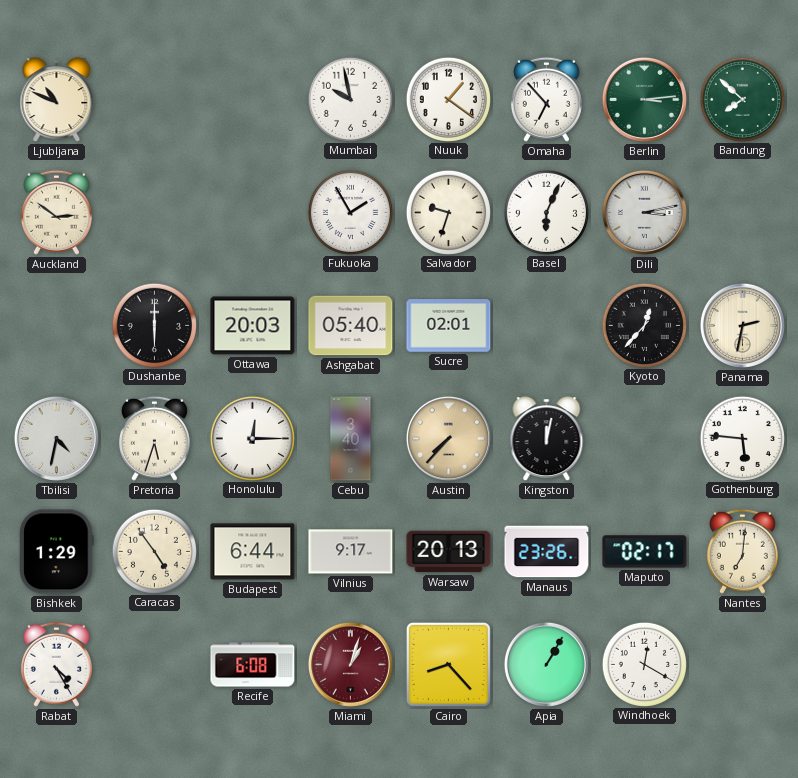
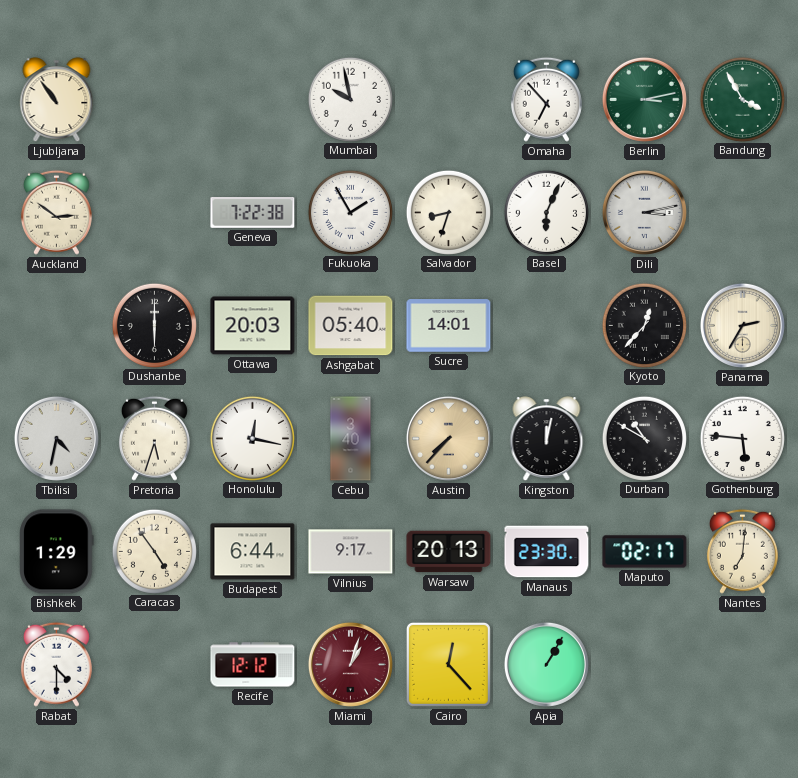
Ljubljana: 10:49 -> 10:54
Nuuk: 1:21 -> none
Berlin: 3:14 -> 3:13
Bandung: 7:52 -> 3:55
Geneva: none -> 7:22
Salvador: 9:33 -> 8:33
Sucre: 02:01 -> 14:01
Panama: 2:32 -> 2:35
Honolulu: 12:15 -> 12:17
Durban: none -> 10:50
Manaus: 23:26 -> 23:30
Rabat: 4:25 -> 4:30
Recife: 6:08 -> 12:12
Cairo: 8:23 -> 12:23
Windhoek: 12:20 -> none
